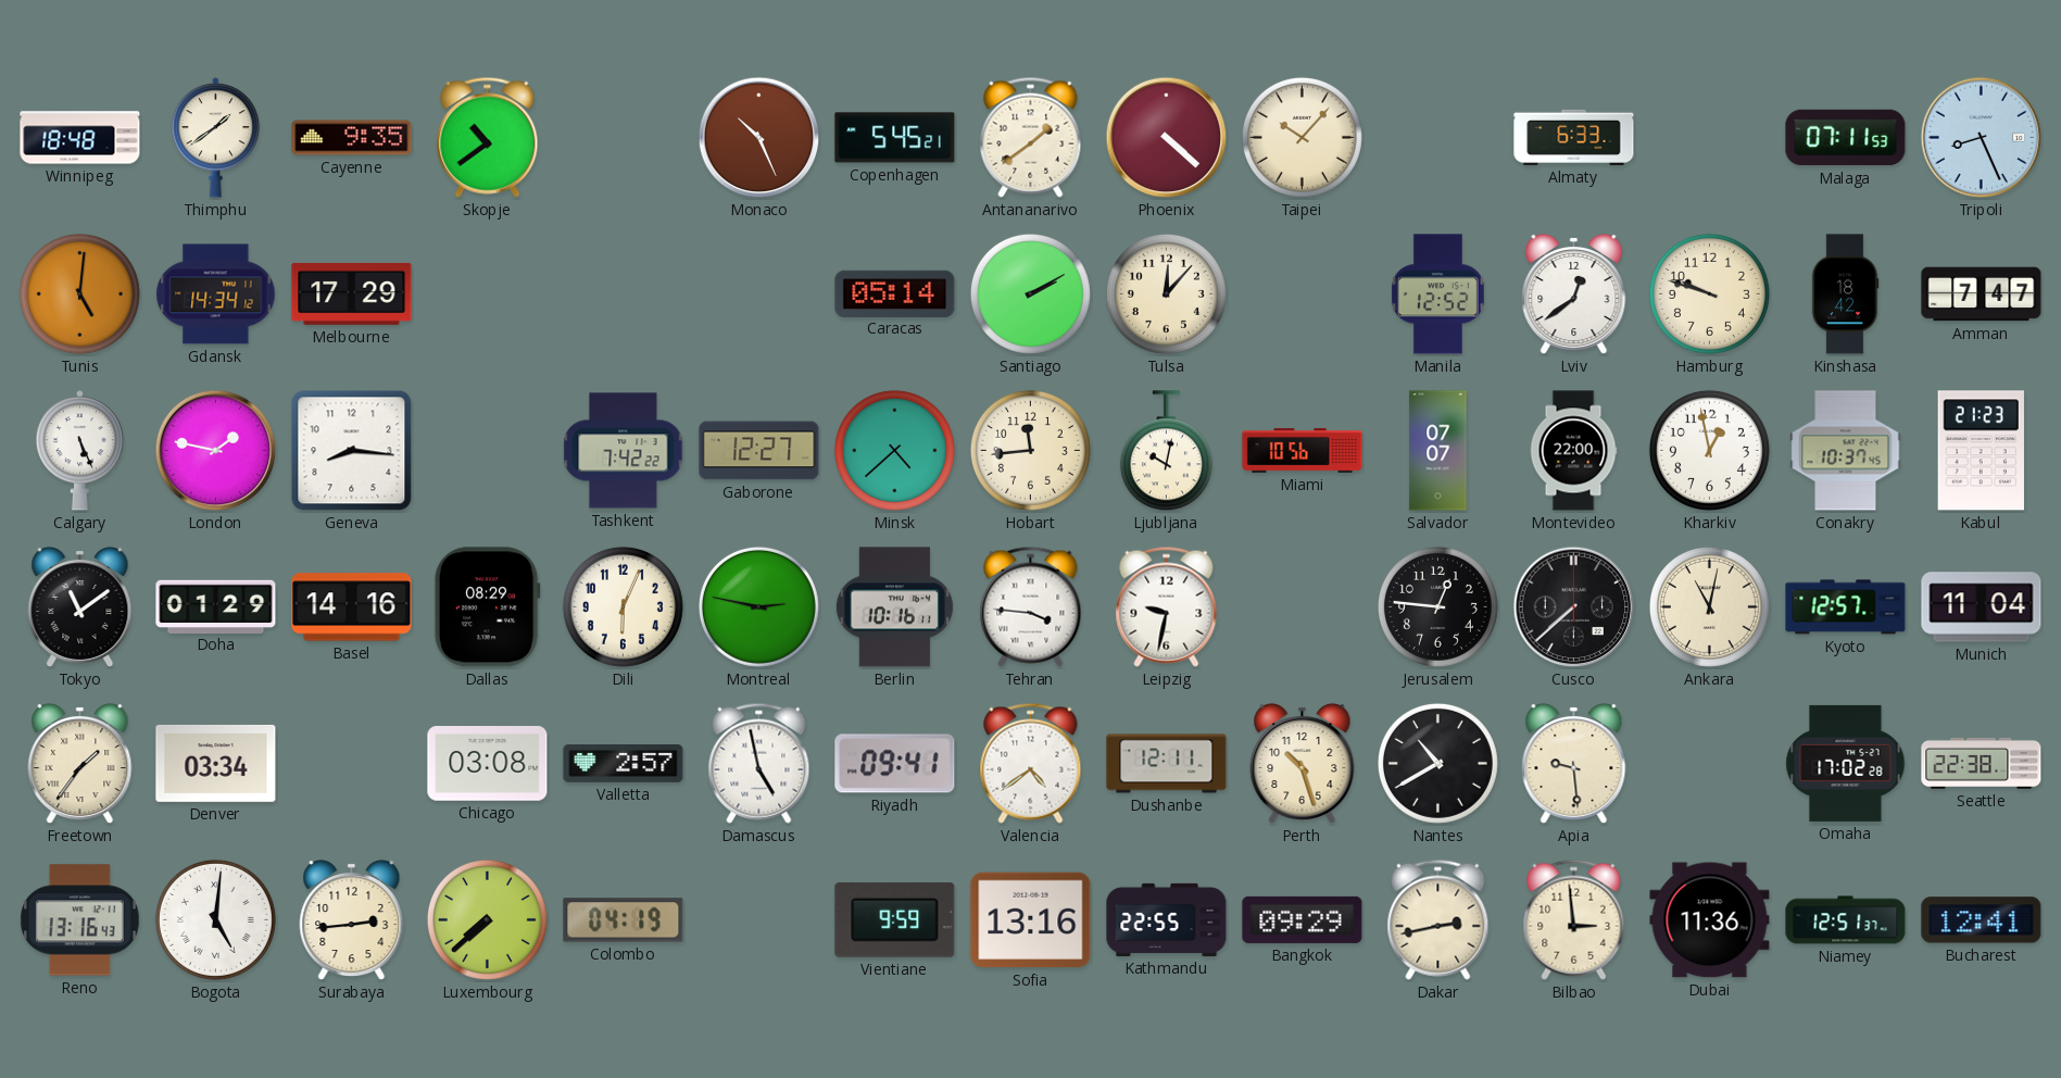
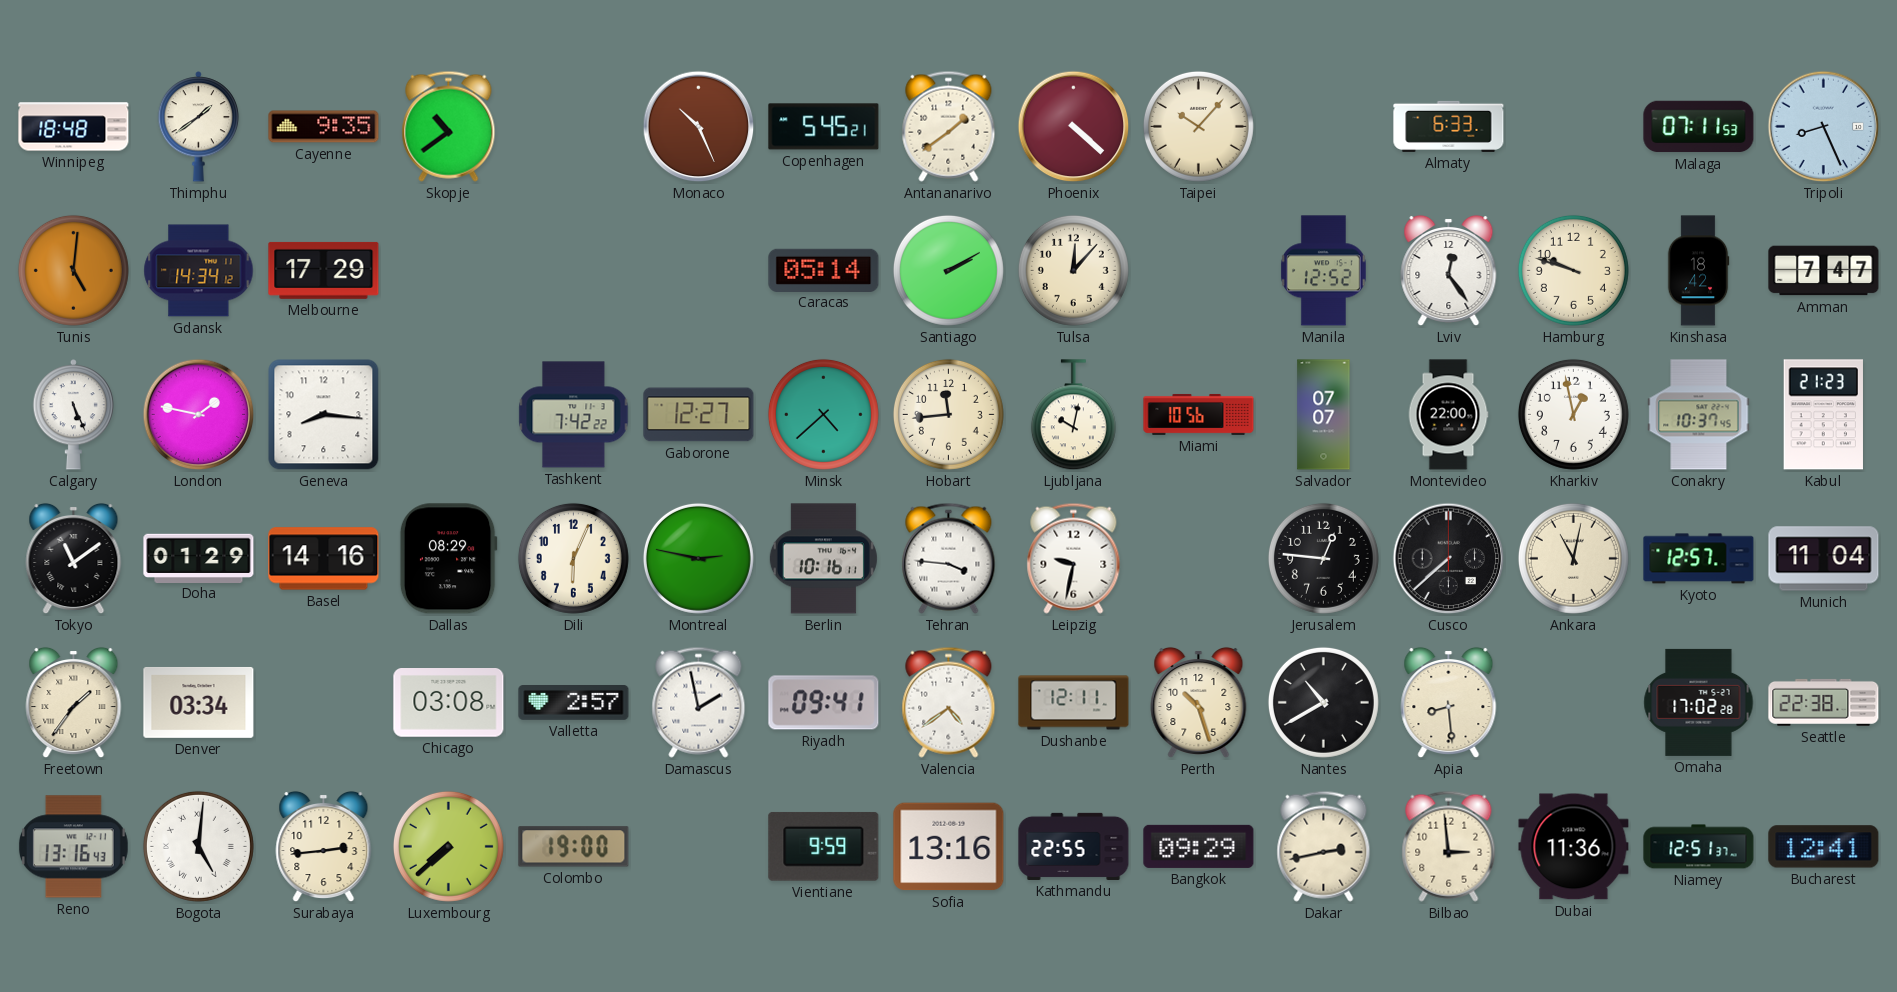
Lviv: 12:39 -> 12:24
Damascus: 4:58 -> 1:58
Apia: 9:29 -> 8:29
Colombo: 04:19 -> 19:00
